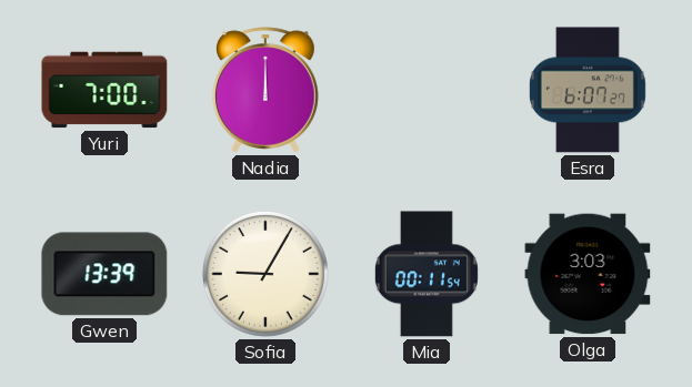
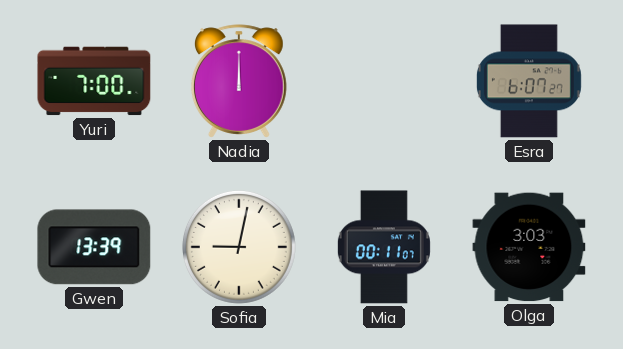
Sofia: 9:05 -> 9:02
Mia: 00:11:54 -> 00:11:07
